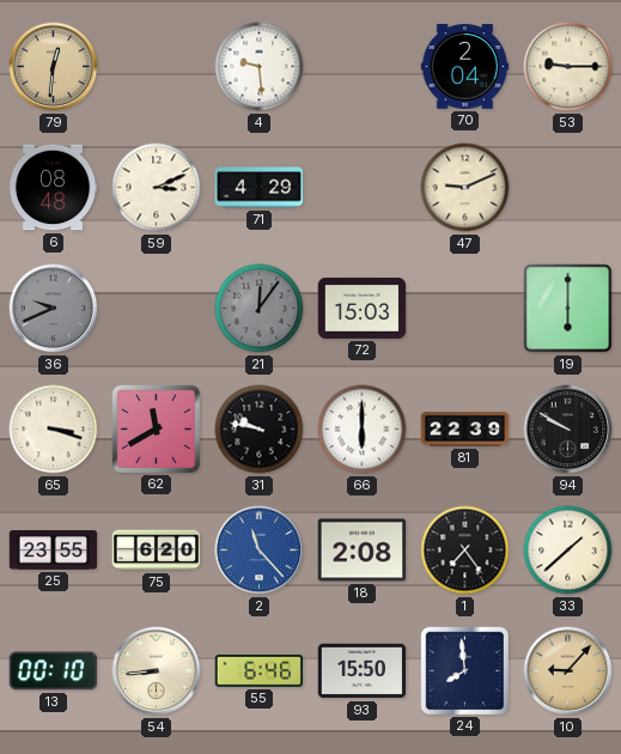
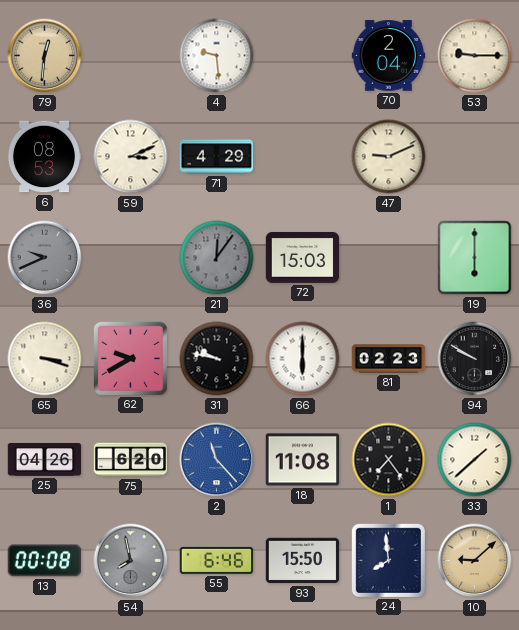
6: 08:48 -> 08:53
62: 11:40 -> 9:40
81: 22:39 -> 02:23
25: 23:55 -> 04:26
18: 2:08 -> 11:08
13: 00:10 -> 00:08
54: 8:44 -> 7:58
54 dial: cream -> grey
10: 9:07 -> 9:08
